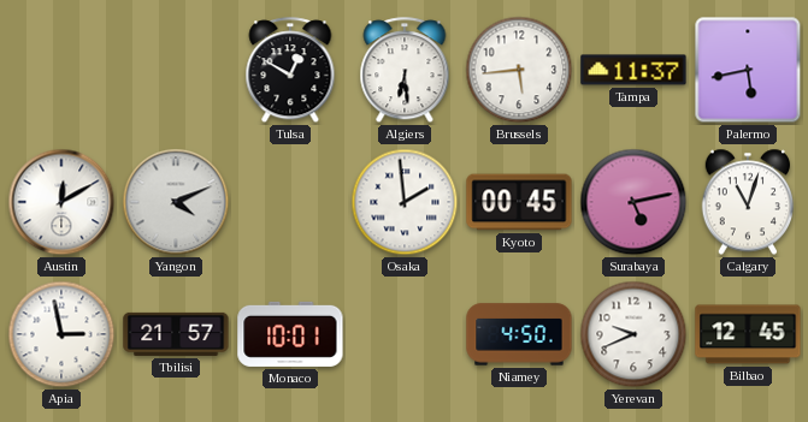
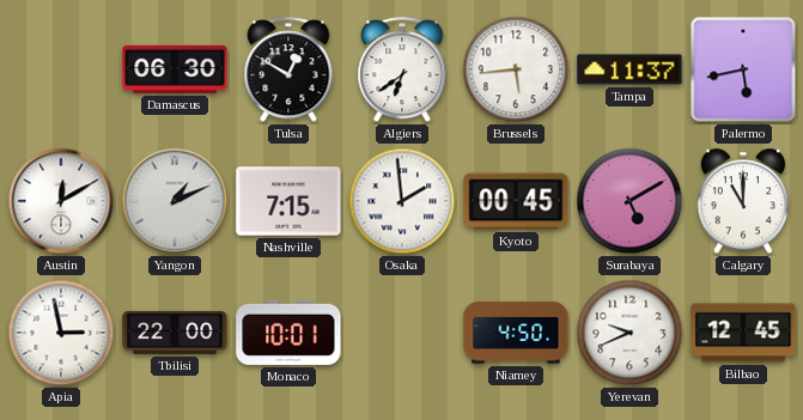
Damascus: none -> 06:30
Algiers: 6:29 -> 6:39
Yangon: 4:11 -> 1:11
Nashville: none -> 7:15
Surabaya: 5:13 -> 5:10
Calgary: 11:03 -> 11:00
Tbilisi: 21:57 -> 22:00
